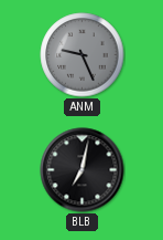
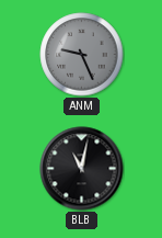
BLB: 7:02 -> 11:02
